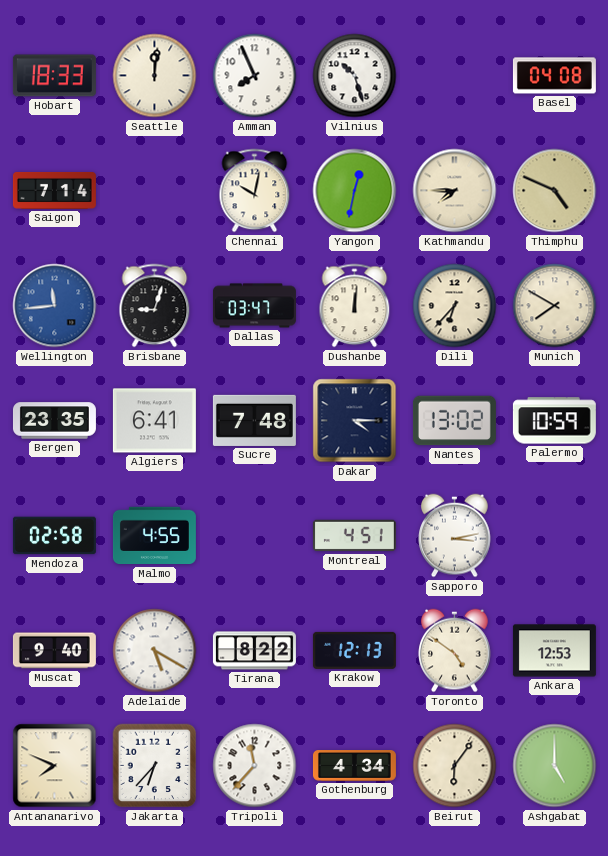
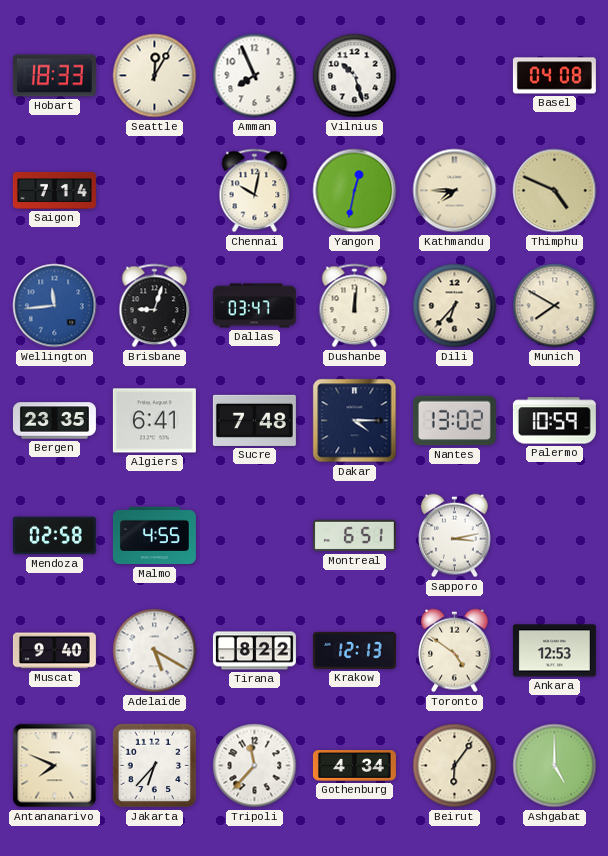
Seattle: 12:01 -> 12:05
Montreal: 4:51 -> 6:51
